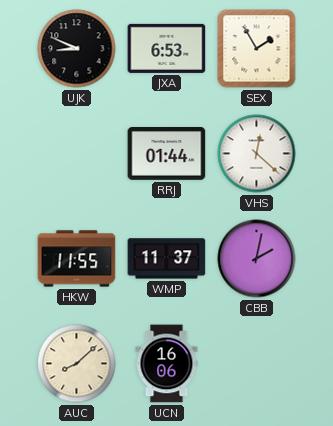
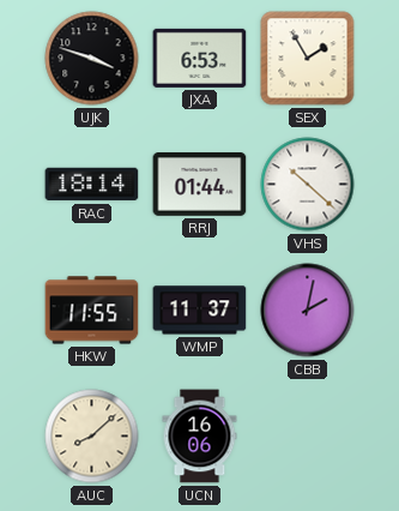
UJK: 8:49 -> 3:48
RAC: none -> 18:14
VHS: 12:22 -> 10:22
